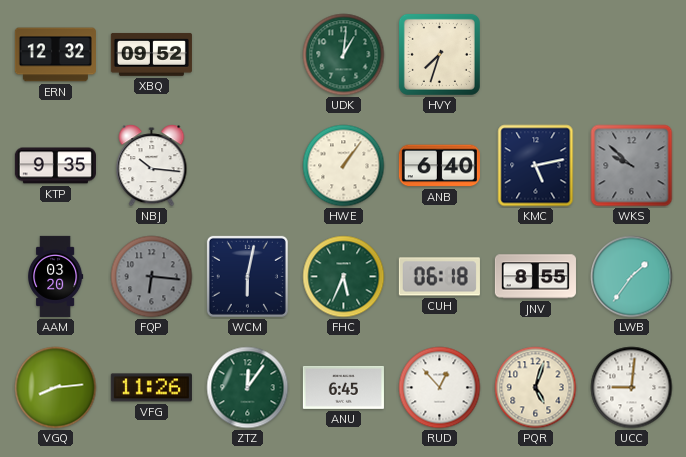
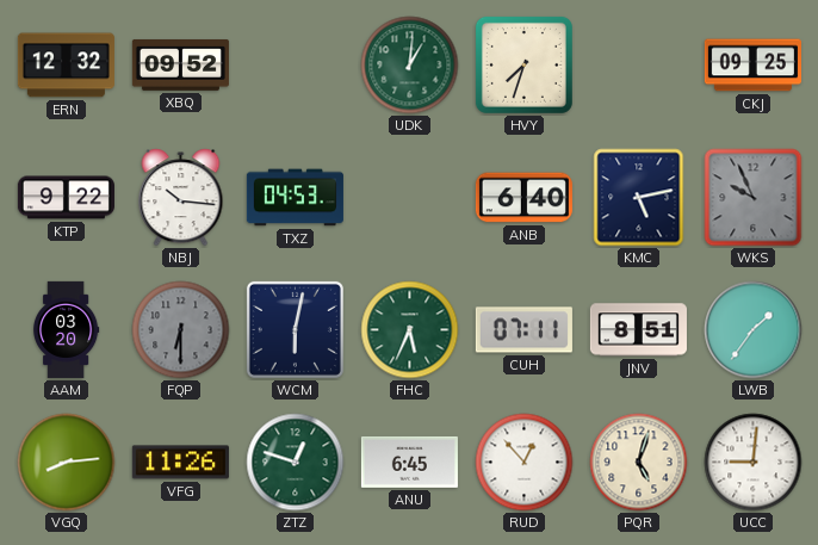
CKJ: none -> 09:25
KTP: 9:35 -> 9:22
TXZ: none -> 04:53
HWE: 1:06 -> none
WKS: 9:52 -> 9:56
FQP: 6:16 -> 6:30
CUH: 06:18 -> 07:11
JNV: 8:55 -> 8:51
ZTZ: 12:06 -> 12:48
